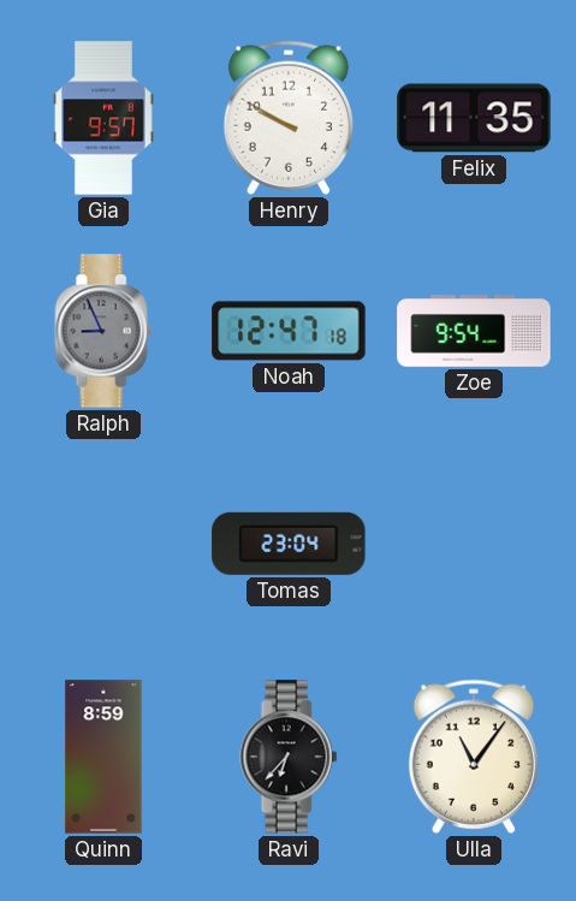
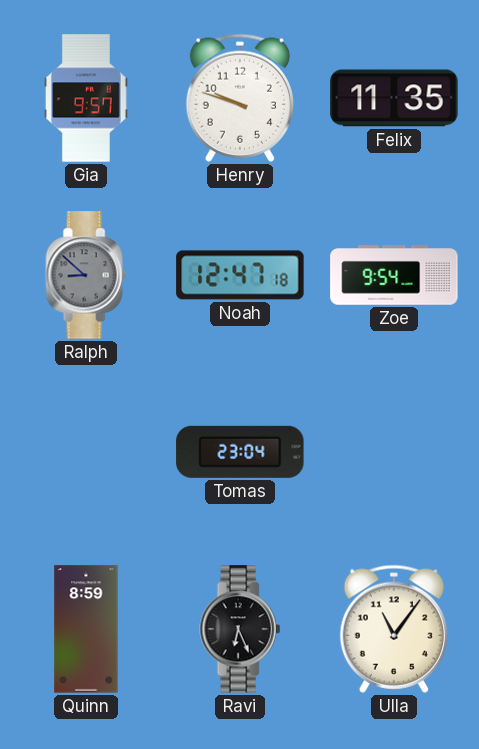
Henry: 9:50 -> 9:48
Ralph: 8:56 -> 8:52
Ravi: 6:37 -> 6:26
